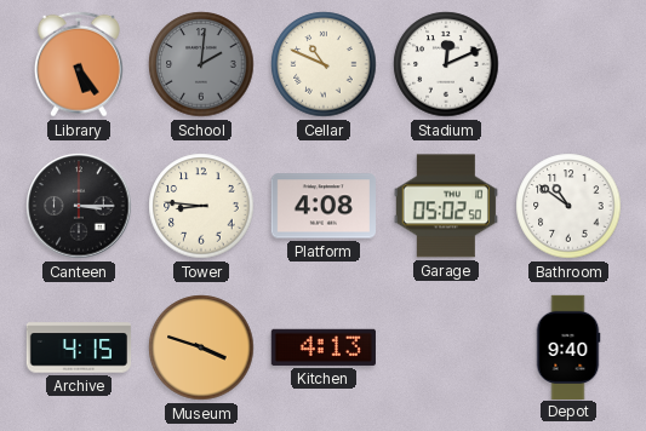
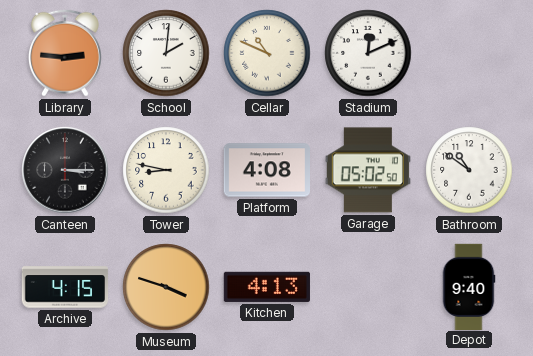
Library: 5:24 -> 2:46
School dial: grey -> white
Tower: 8:46 -> 8:47
